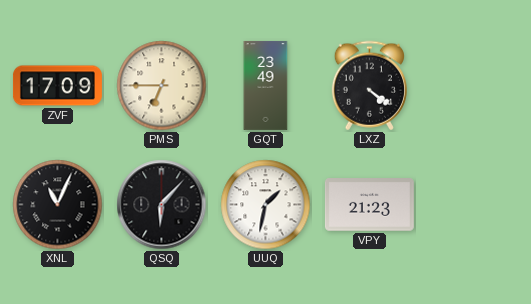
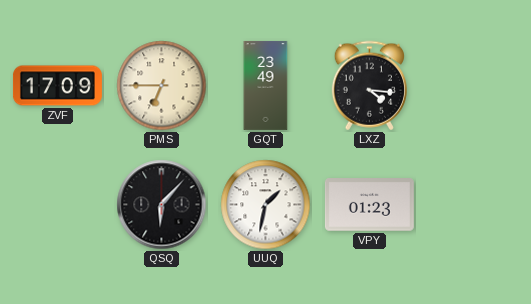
LXZ: 4:21 -> 4:16
XNL: 11:04 -> none
VPY: 21:23 -> 01:23
